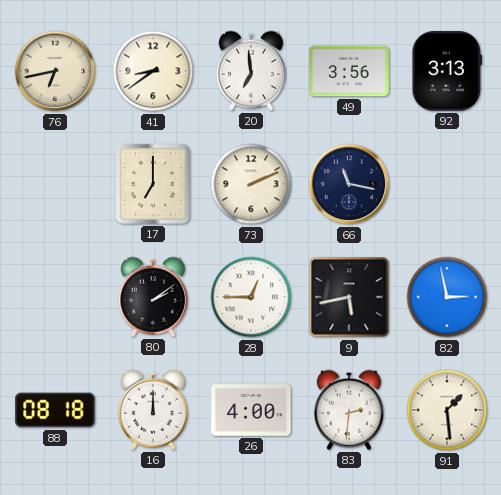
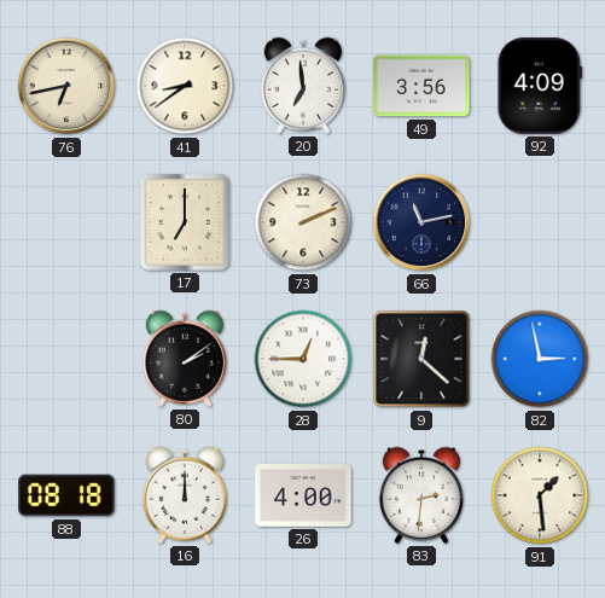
92: 3:13 -> 4:09
66: 11:17 -> 11:13
9: 5:43 -> 12:22
